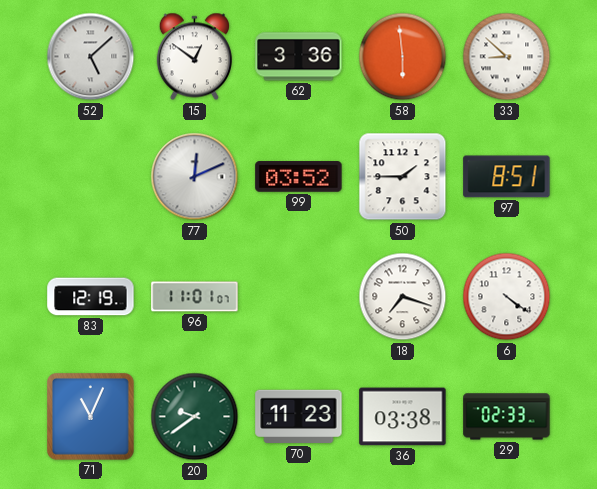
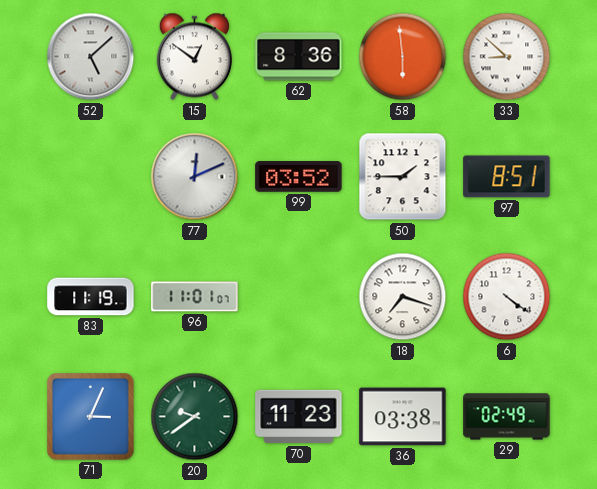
62: 3:36 -> 8:36
83: 12:19 -> 11:19
71: 11:04 -> 3:04
29: 02:33 -> 02:49
